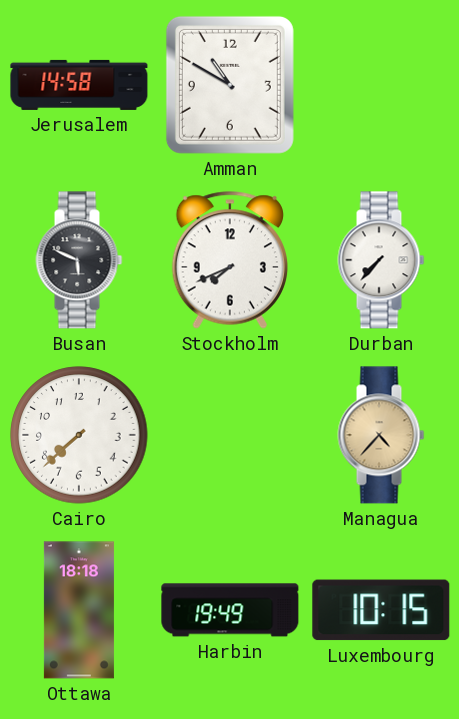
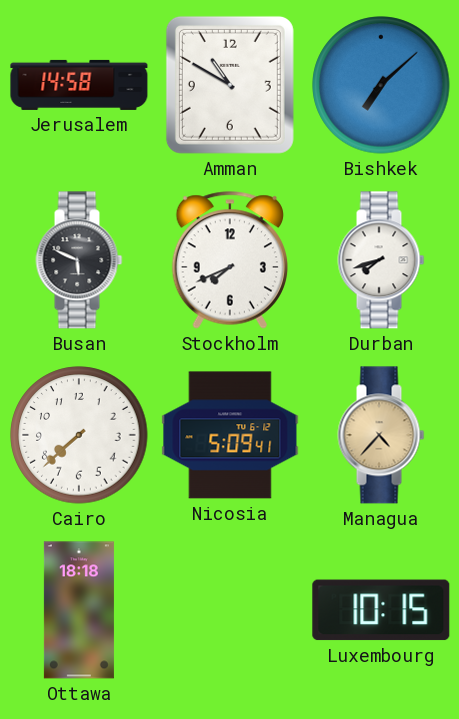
Bishkek: none -> 7:08
Durban: 7:37 -> 7:42
Nicosia: none -> 5:09
Harbin: 19:49 -> none
